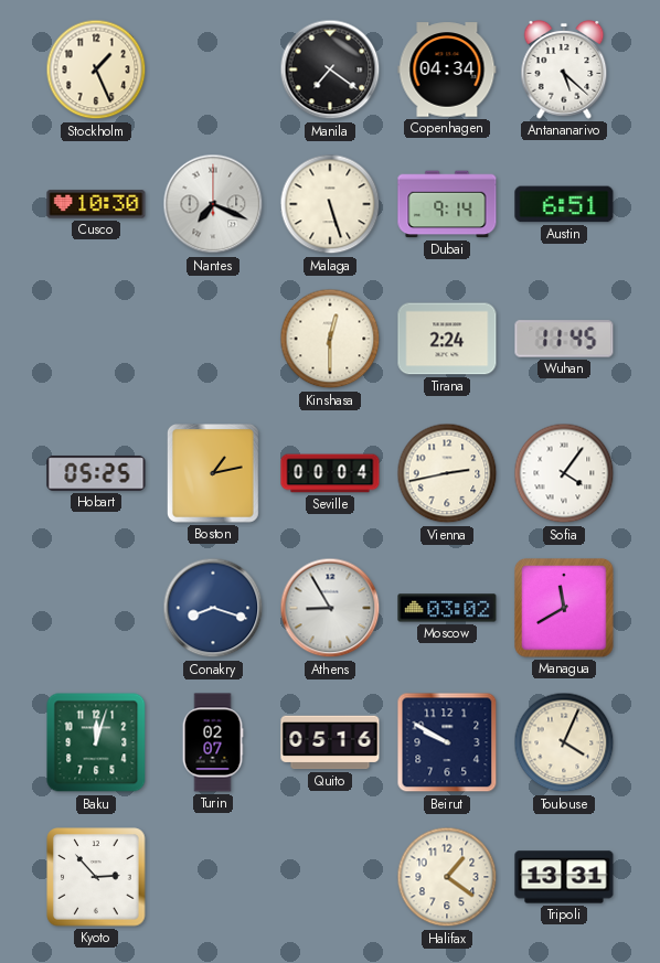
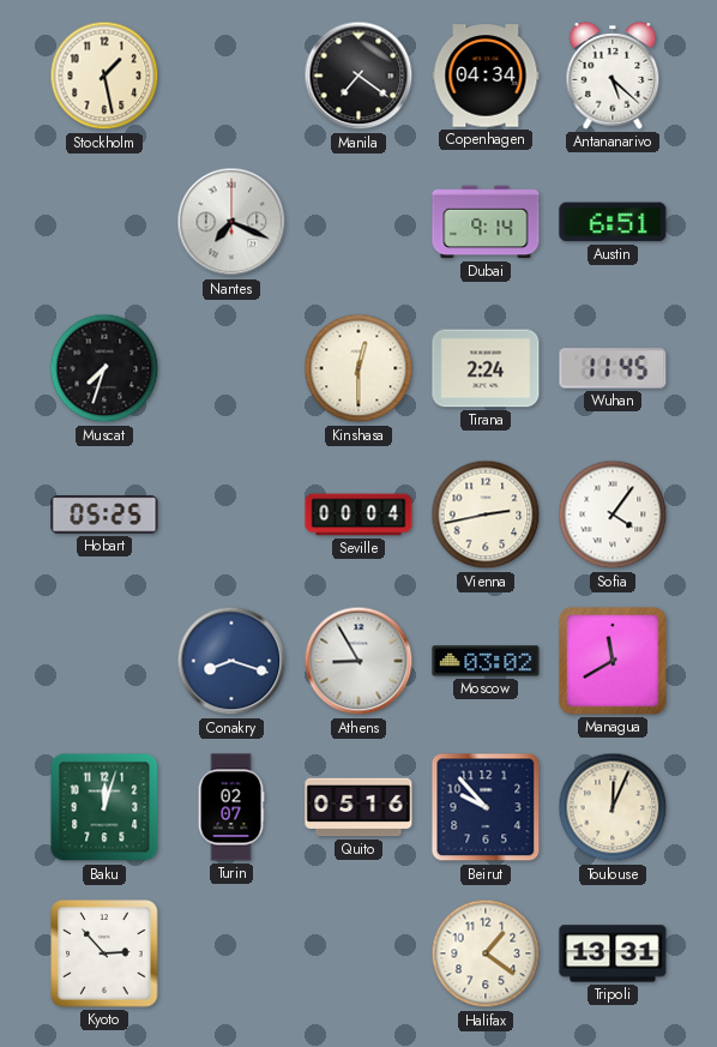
Stockholm: 1:26 -> 1:28
Cusco: 10:30 -> none
Malaga: 5:27 -> none
Muscat: none -> 7:33
Boston: 1:13 -> none
Beirut: 9:50 -> 9:53
Toulouse: 4:04 -> 12:04
